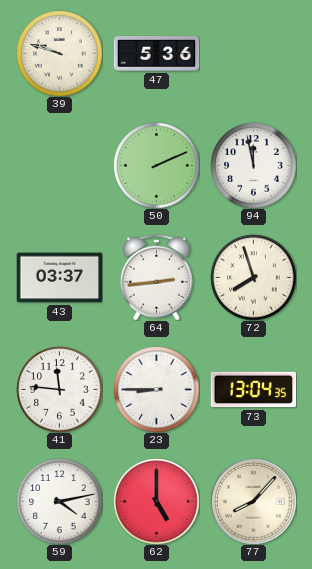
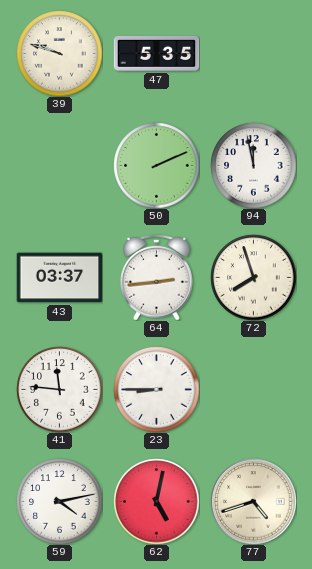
47: 5:36 -> 5:35
73: 13:04 -> none
62: 5:00 -> 5:02
77: 8:07 -> 4:42
